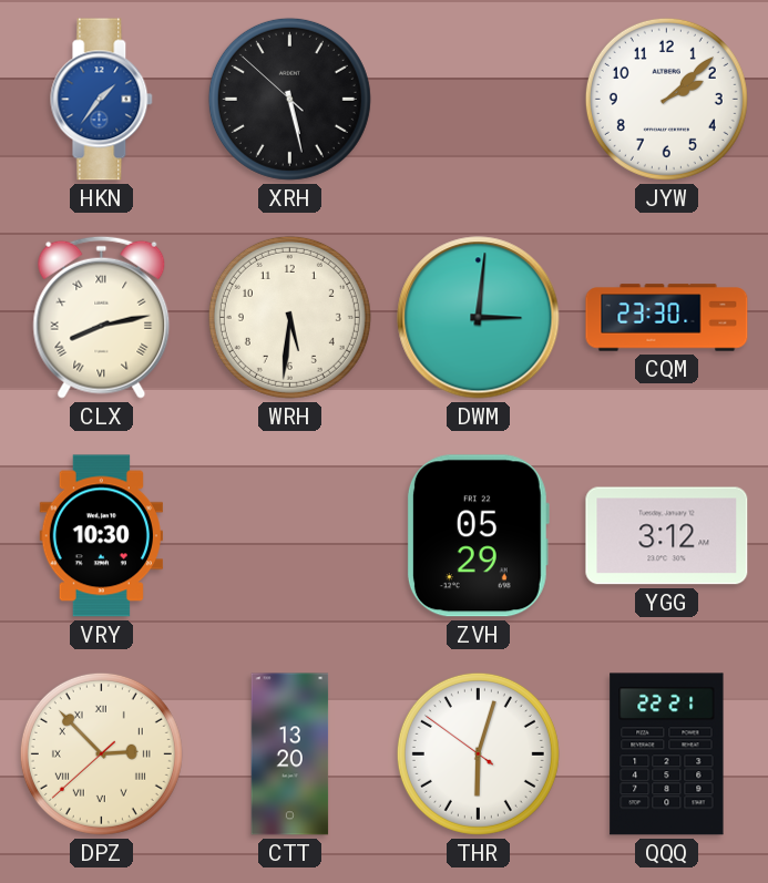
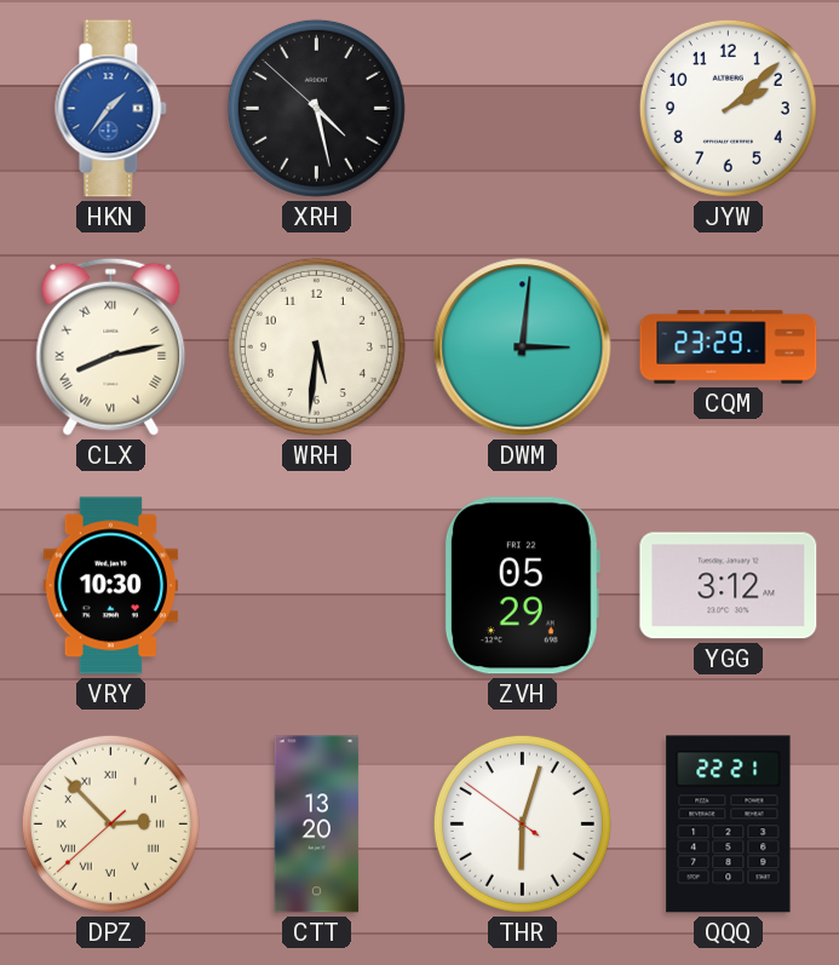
XRH: 5:27 -> 4:27
CQM: 23:30 -> 23:29
